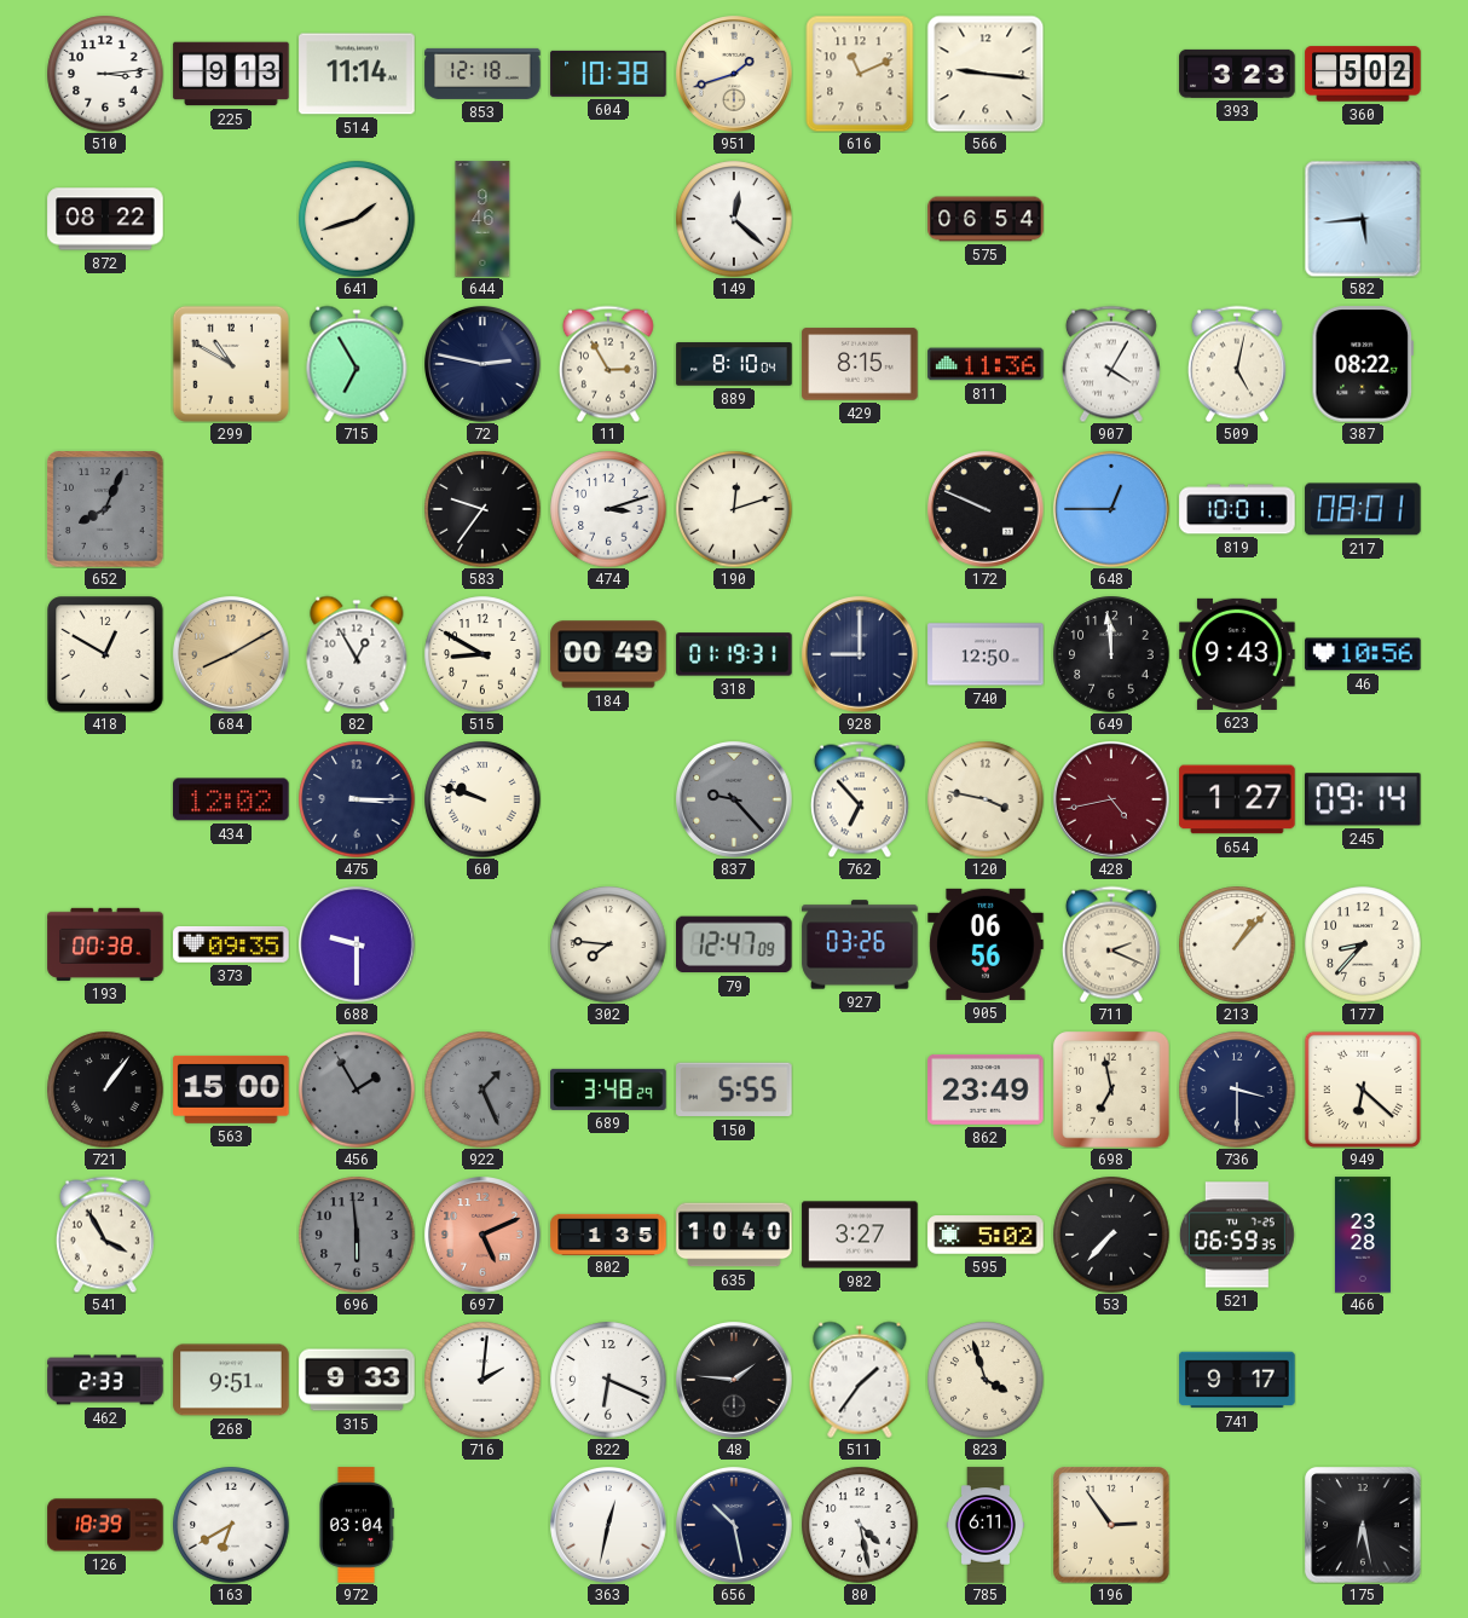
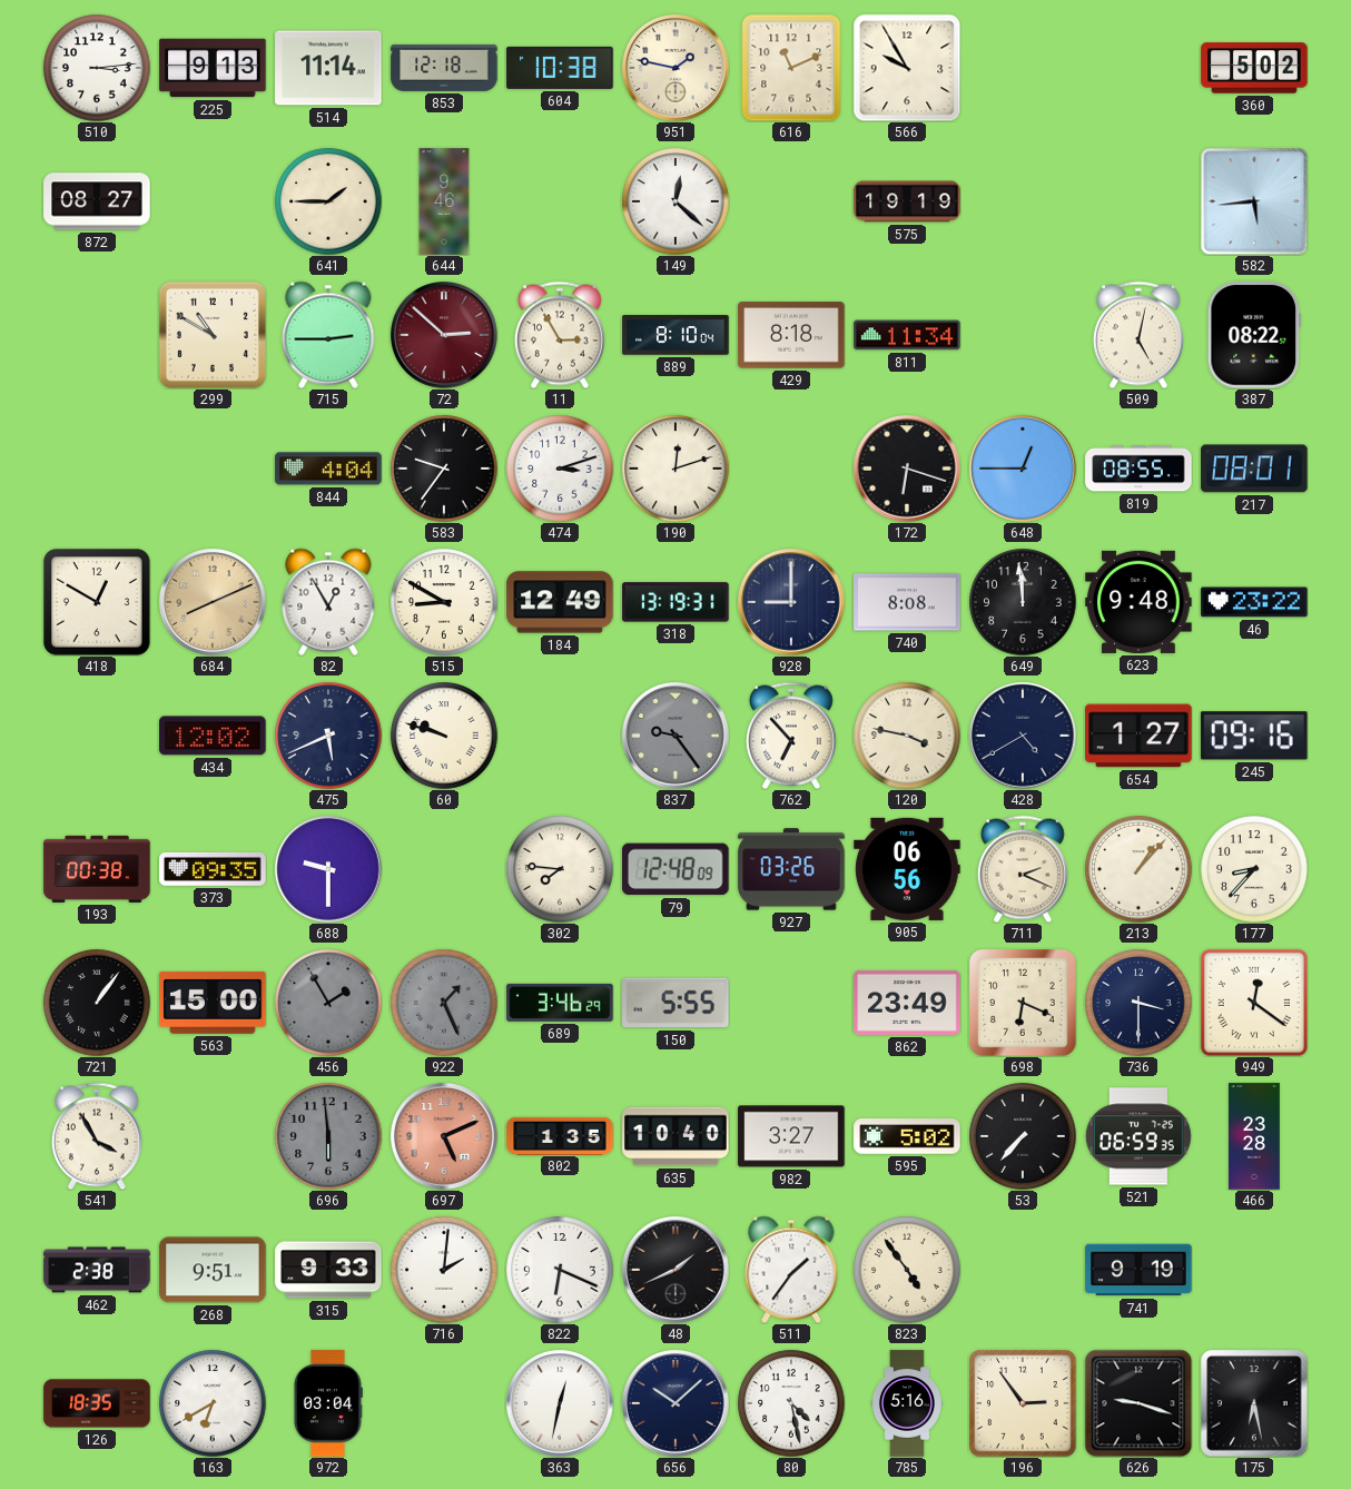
951: 1:42 -> 1:47
566: 9:16 -> 9:55
393: 3:23 -> none
872: 08:22 -> 08:27
641: 1:42 -> 1:45
575: 06:54 -> 19:19
715: 6:55 -> 2:45
72: 2:47 -> 2:52
72 dial: navy -> burgundy
429: 8:15 -> 8:18
811: 11:36 -> 11:34
907: 4:05 -> none
652: 8:04 -> none
844: none -> 4:04
172: 9:49 -> 6:18
819: 10:01 -> 08:55
684: 8:10 -> 8:11
184: 00:49 -> 12:49
318: 01:19 -> 13:19
740: 12:50 -> 8:08
623: 9:43 -> 9:48
46: 10:56 -> 23:22
475: 3:15 -> 5:41
837: 9:23 -> 9:24
428: 4:43 -> 4:40
428 dial: burgundy -> navy
245: 09:14 -> 09:16
79: 12:47 -> 12:48
689: 3:48 -> 3:46
698: 6:58 -> 6:19
949: 6:22 -> 12:21
462: 2:33 -> 2:38
48: 1:46 -> 1:41
823: 3:57 -> 4:54
741: 9:17 -> 9:19
126: 18:39 -> 18:35
656: 10:28 -> 10:08
785: 6:11 -> 5:16
626: none -> 9:18
